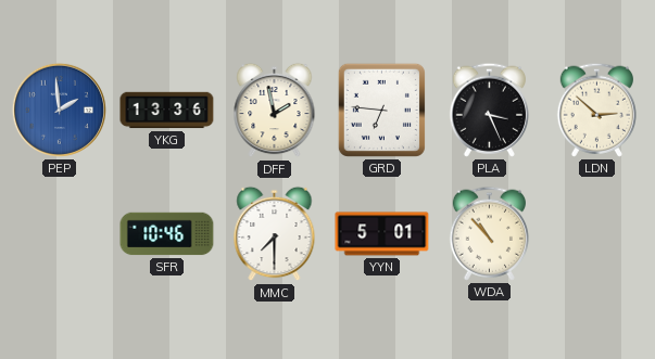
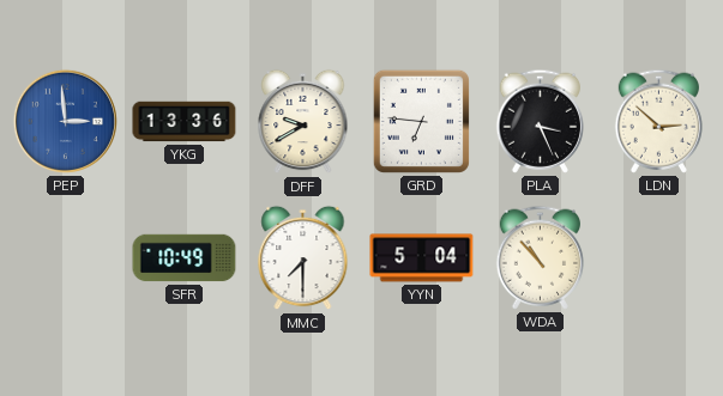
PEP: 1:59 -> 2:59
DFF: 1:58 -> 9:40
SFR: 10:46 -> 10:49
YYN: 5:01 -> 5:04
